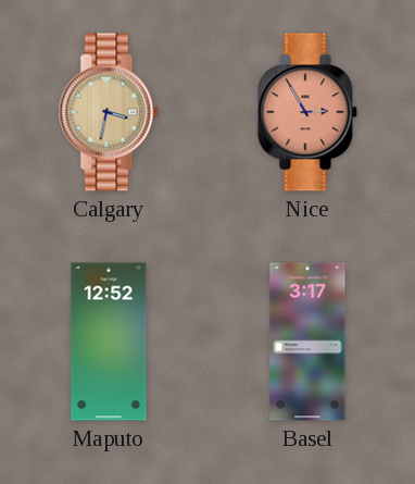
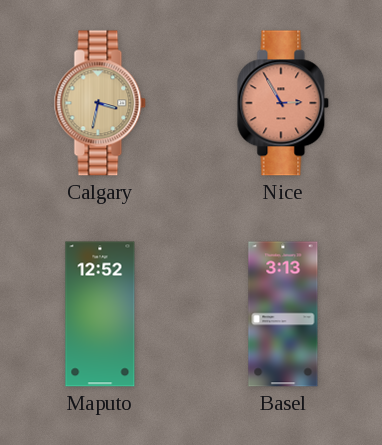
Basel: 3:17 -> 3:13
